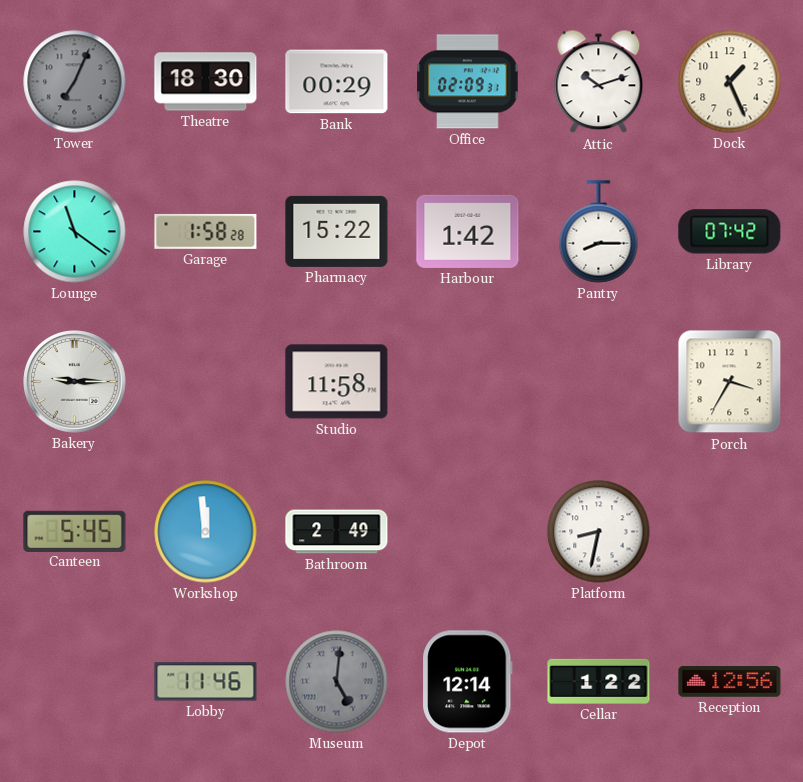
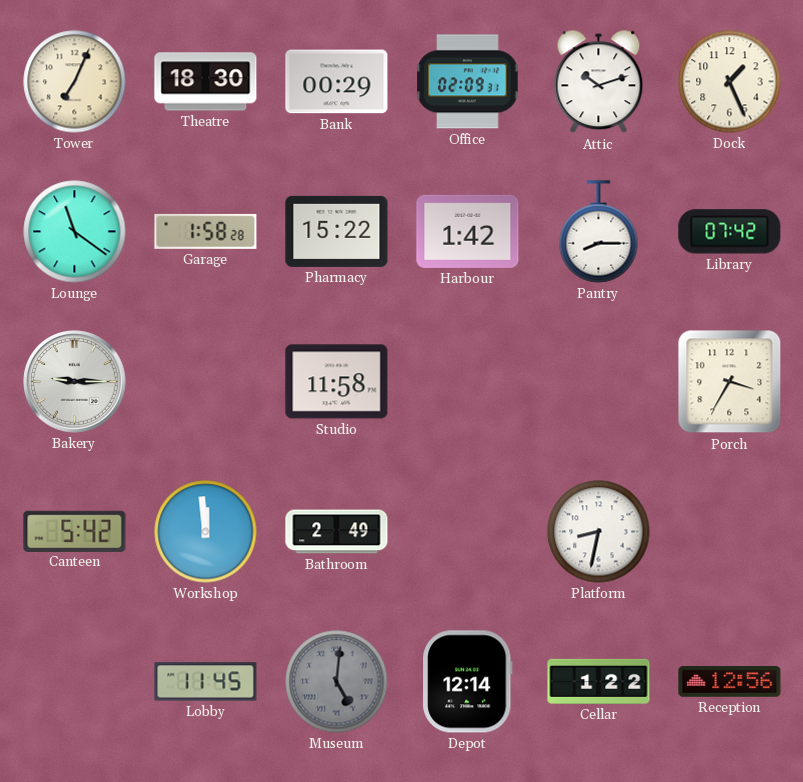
Tower dial: grey -> cream
Canteen: 5:45 -> 5:42
Lobby: 11:46 -> 11:45
